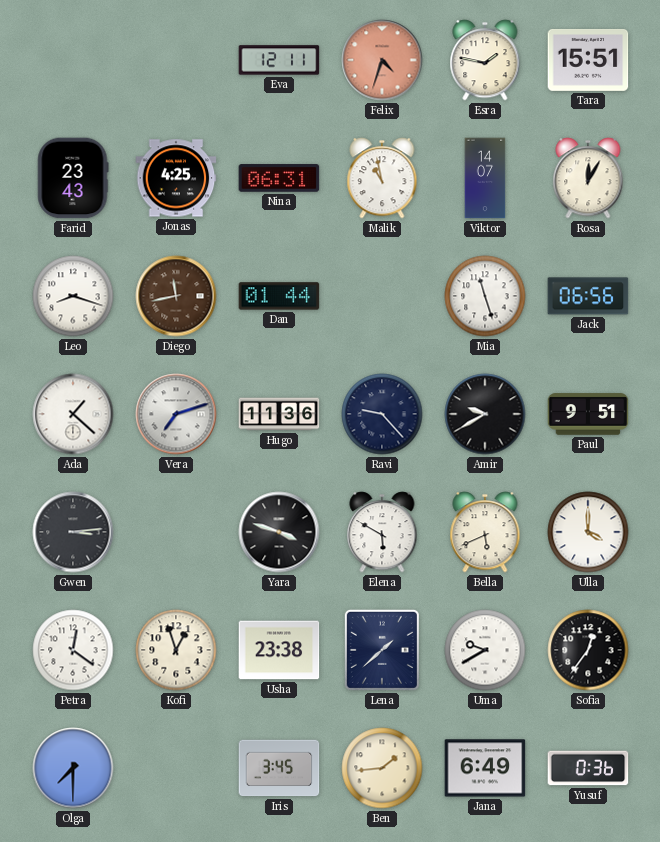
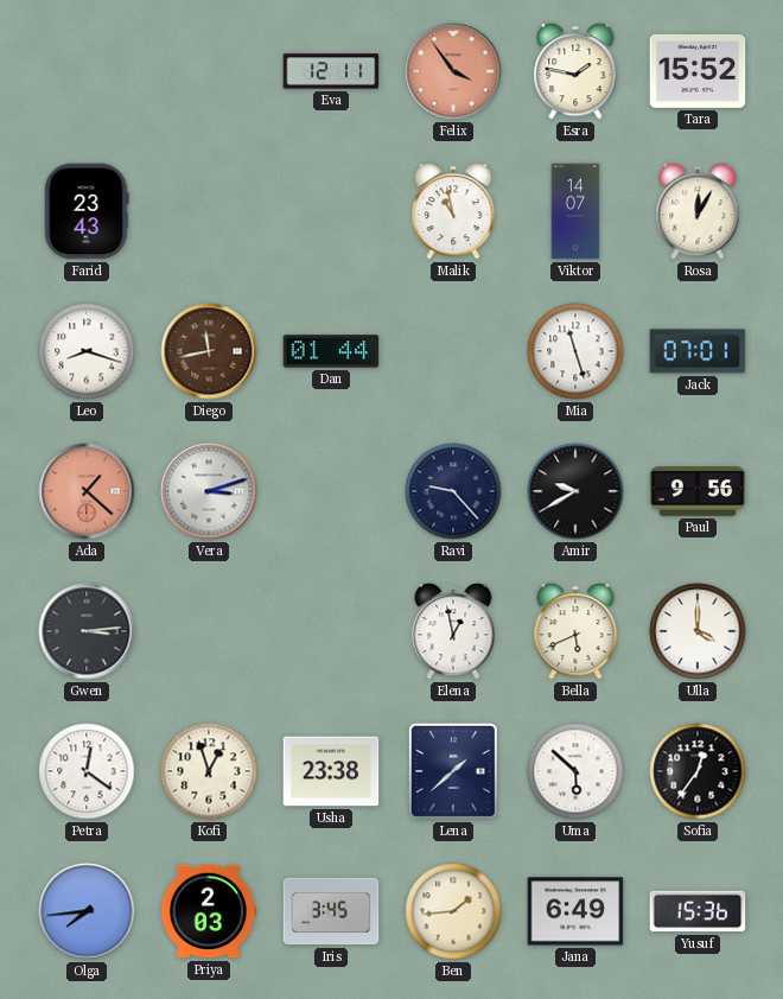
Felix: 4:33 -> 3:54
Tara: 15:51 -> 15:52
Jonas: 4:25 -> none
Nina: 06:31 -> none
Jack: 06:56 -> 07:01
Ada dial: white -> salmon
Vera: 7:12 -> 3:12
Hugo: 11:36 -> none
Paul: 9:51 -> 9:56
Yara: 3:48 -> none
Elena: 5:50 -> 12:58
Uma: 9:40 -> 5:52
Olga: 7:30 -> 7:44
Priya: none -> 2:03
Yusuf: 0:36 -> 15:36
